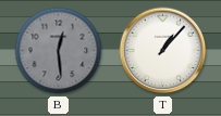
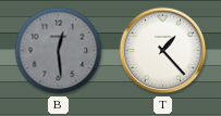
T: 1:07 -> 1:23
